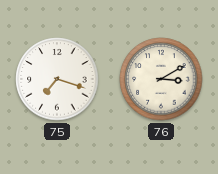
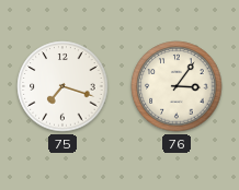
76: 3:10 -> 3:06
